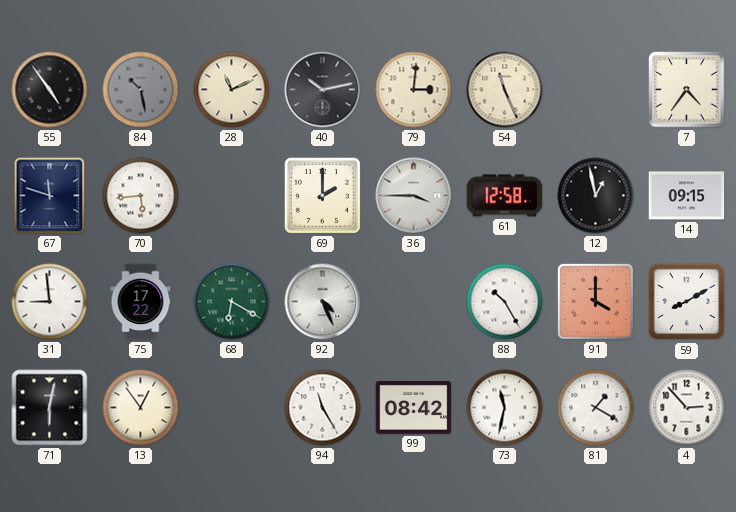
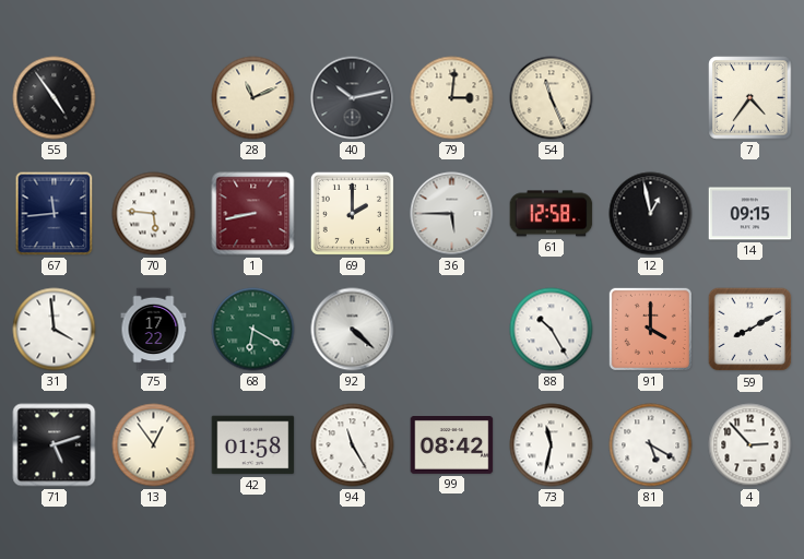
84: 10:28 -> none
67: 11:48 -> 11:44
70: 5:44 -> 5:46
1: none -> 8:43
36: 3:45 -> 5:45
31: 8:59 -> 3:59
92: 4:26 -> 4:22
71: 6:02 -> 5:12
42: none -> 01:58
81: 1:20 -> 5:20
